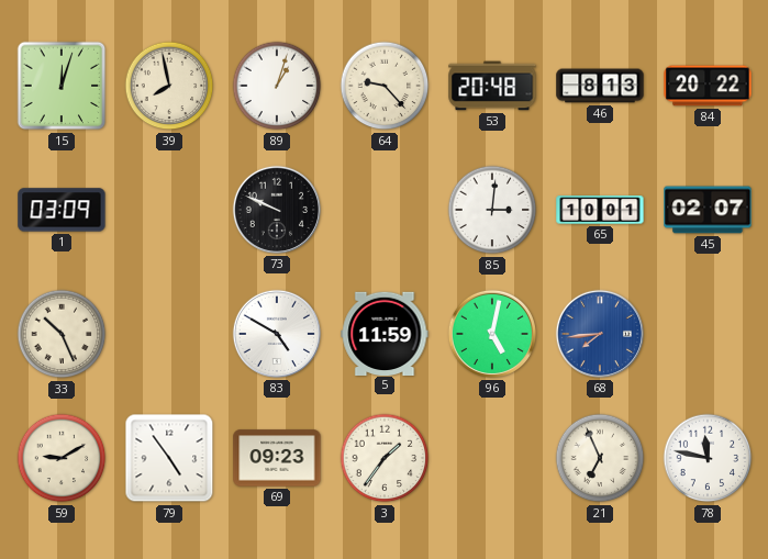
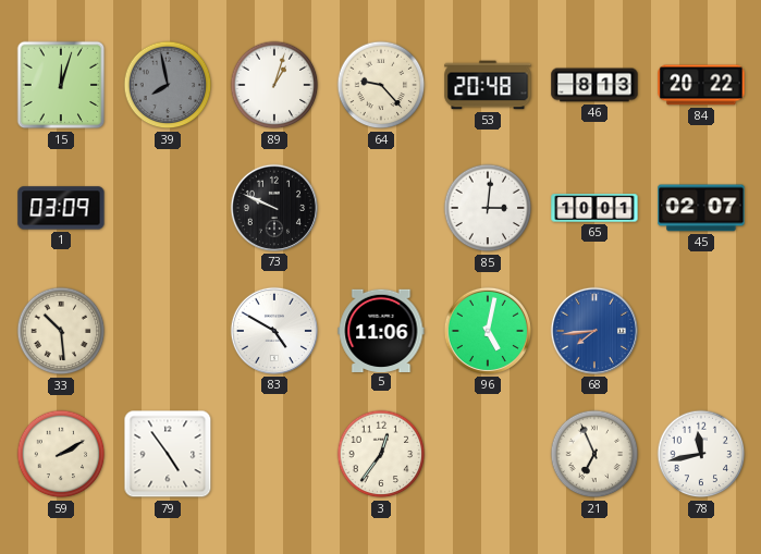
39 dial: cream -> grey
33: 10:26 -> 10:29
5: 11:59 -> 11:06
59: 9:10 -> 2:10
69: 09:23 -> none
3: 1:36 -> 12:36
78: 11:47 -> 11:43
